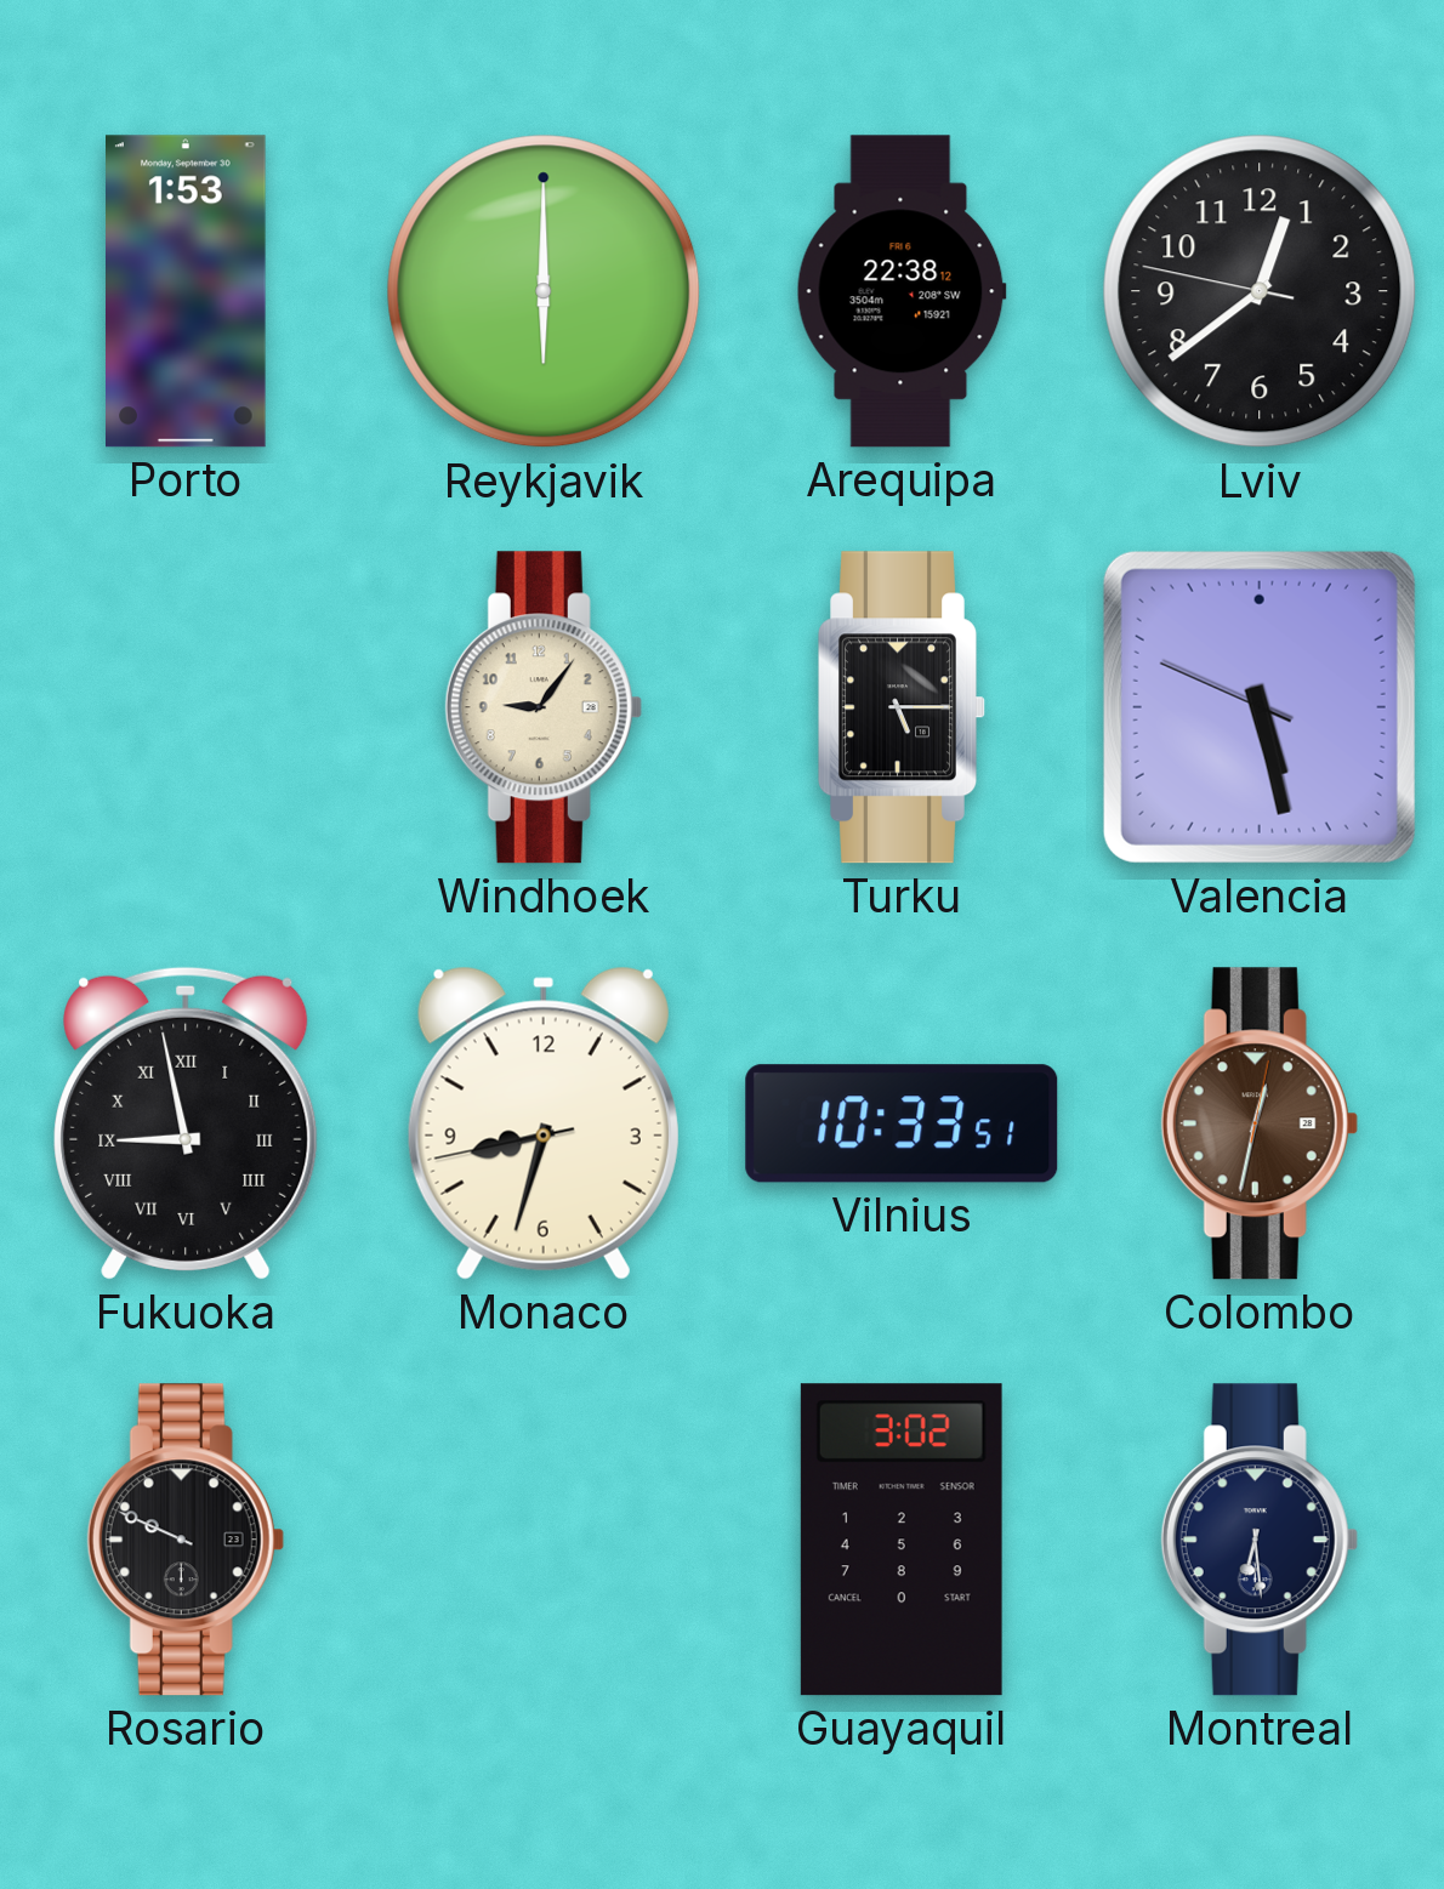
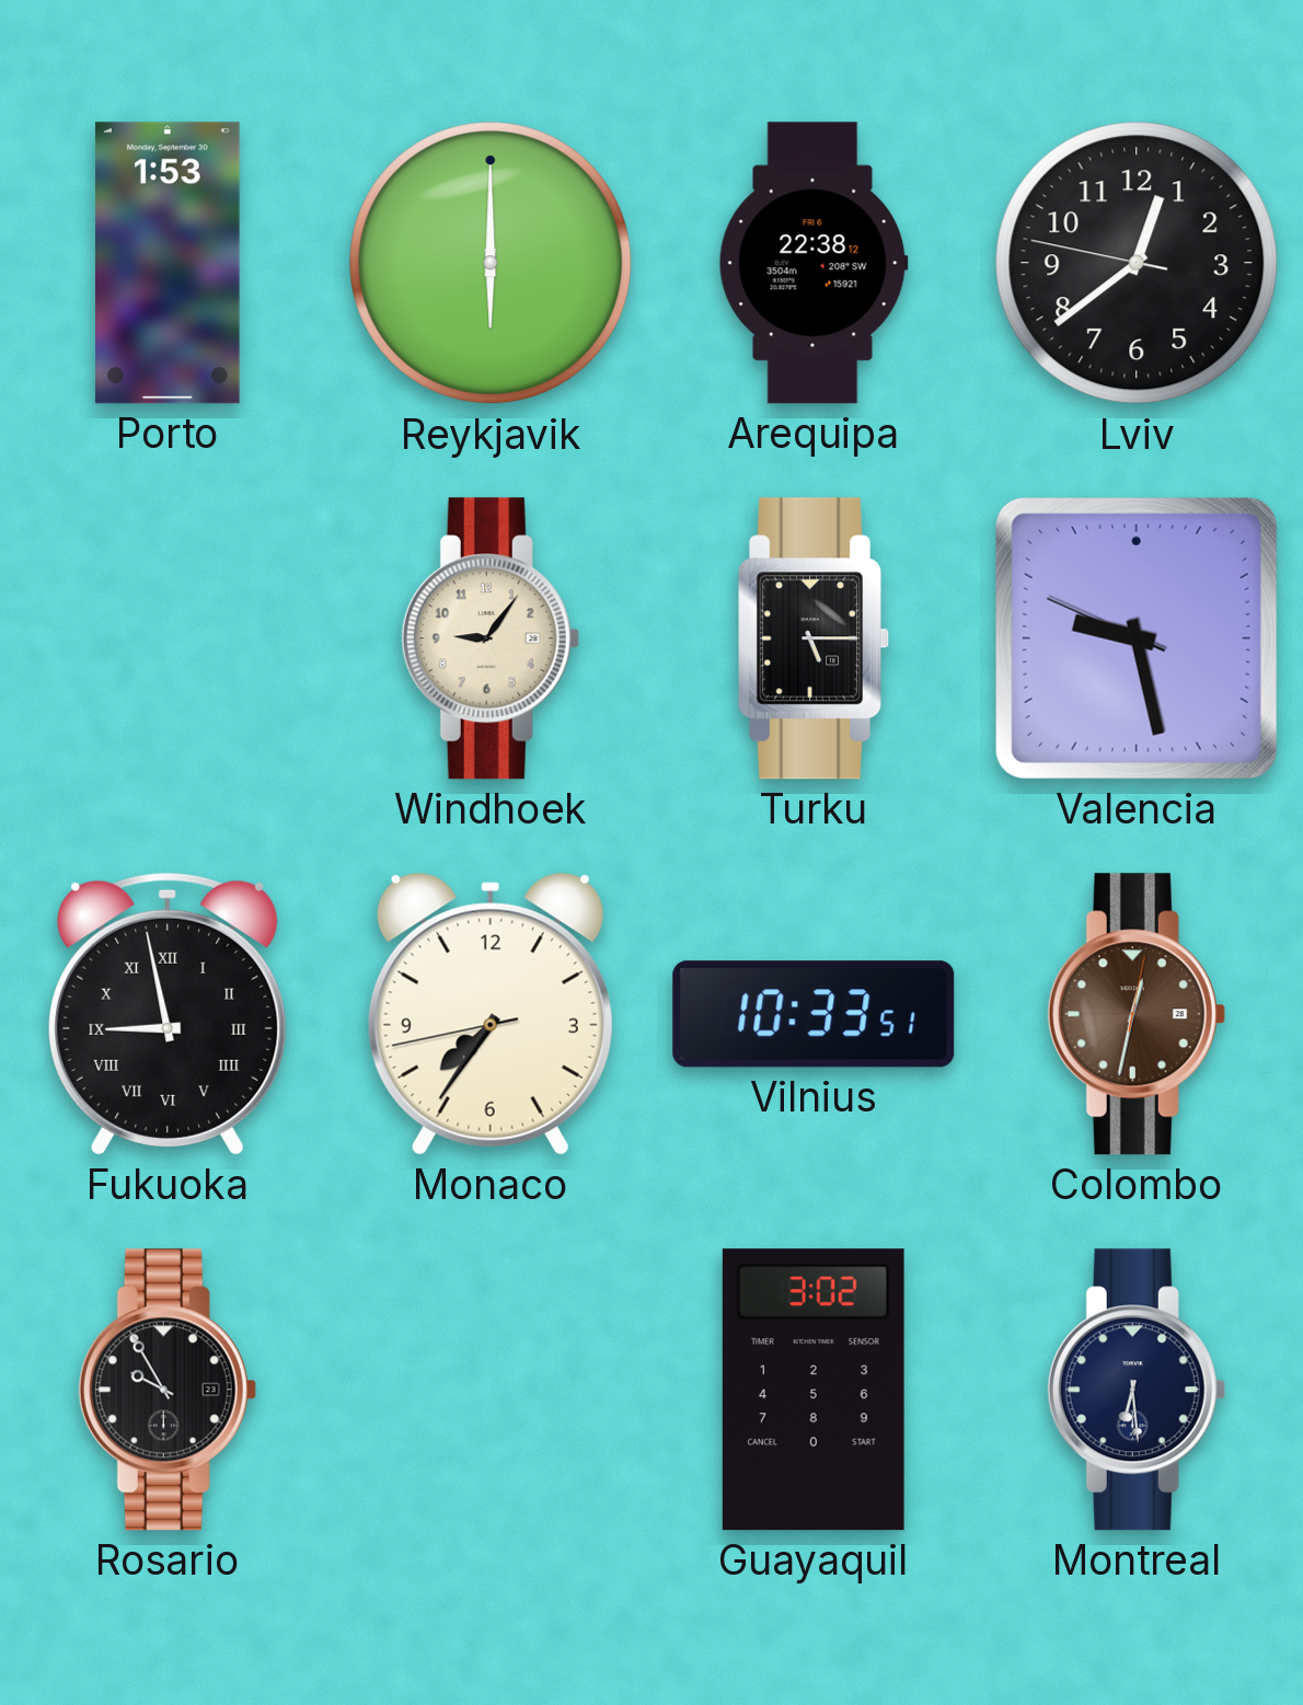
Valencia: 5:27 -> 9:27
Monaco: 8:32 -> 7:35
Rosario: 9:49 -> 9:55
